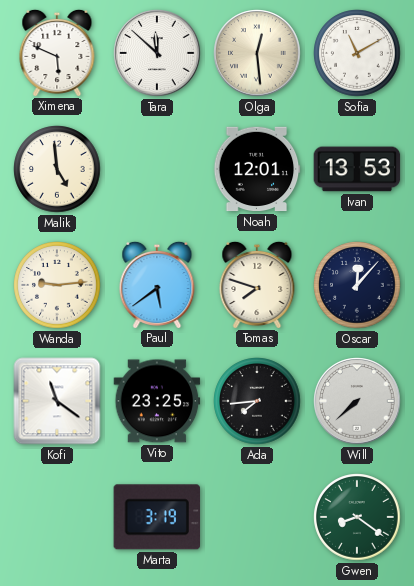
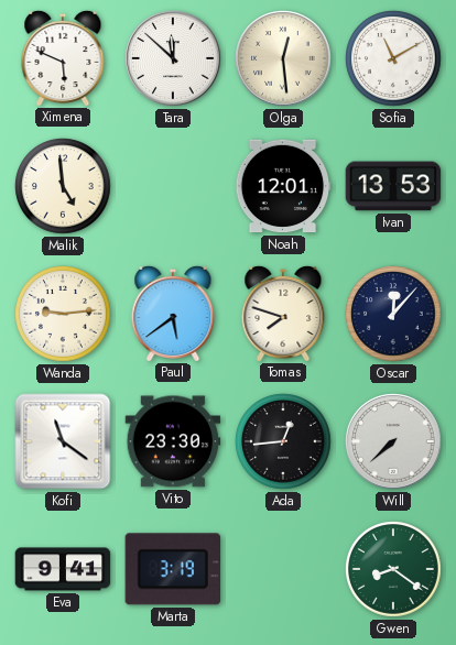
Vito: 23:25 -> 23:30
Ada: 7:44 -> 12:44
Eva: none -> 9:41
